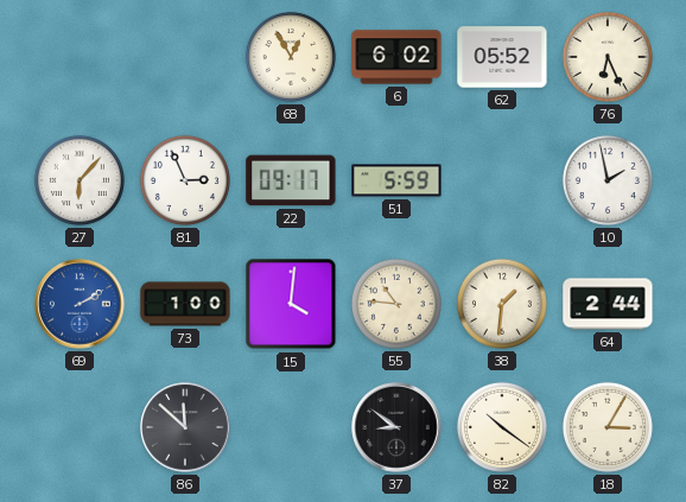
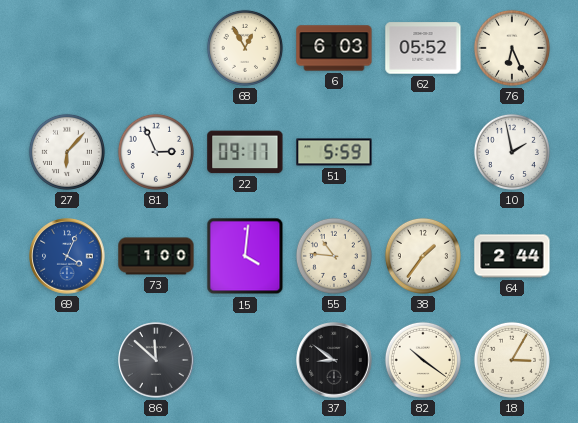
6: 6:02 -> 6:03
69: 2:10 -> 4:04
38: 1:31 -> 1:36
